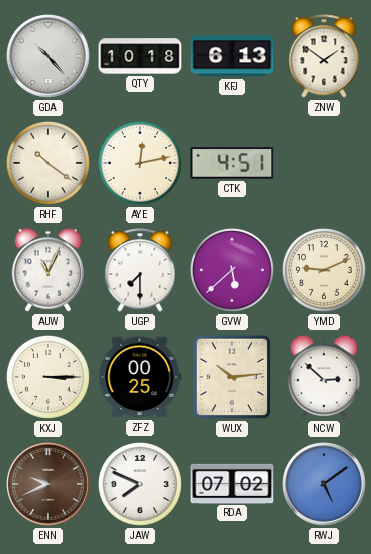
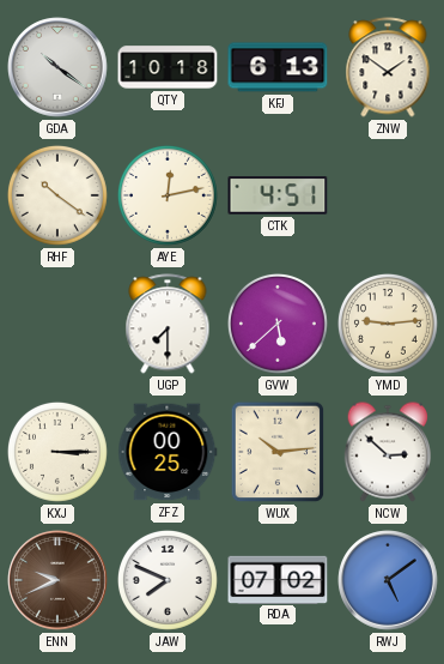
GDA: 10:23 -> 10:21
AUW: 11:04 -> none
YMD: 9:11 -> 9:14
